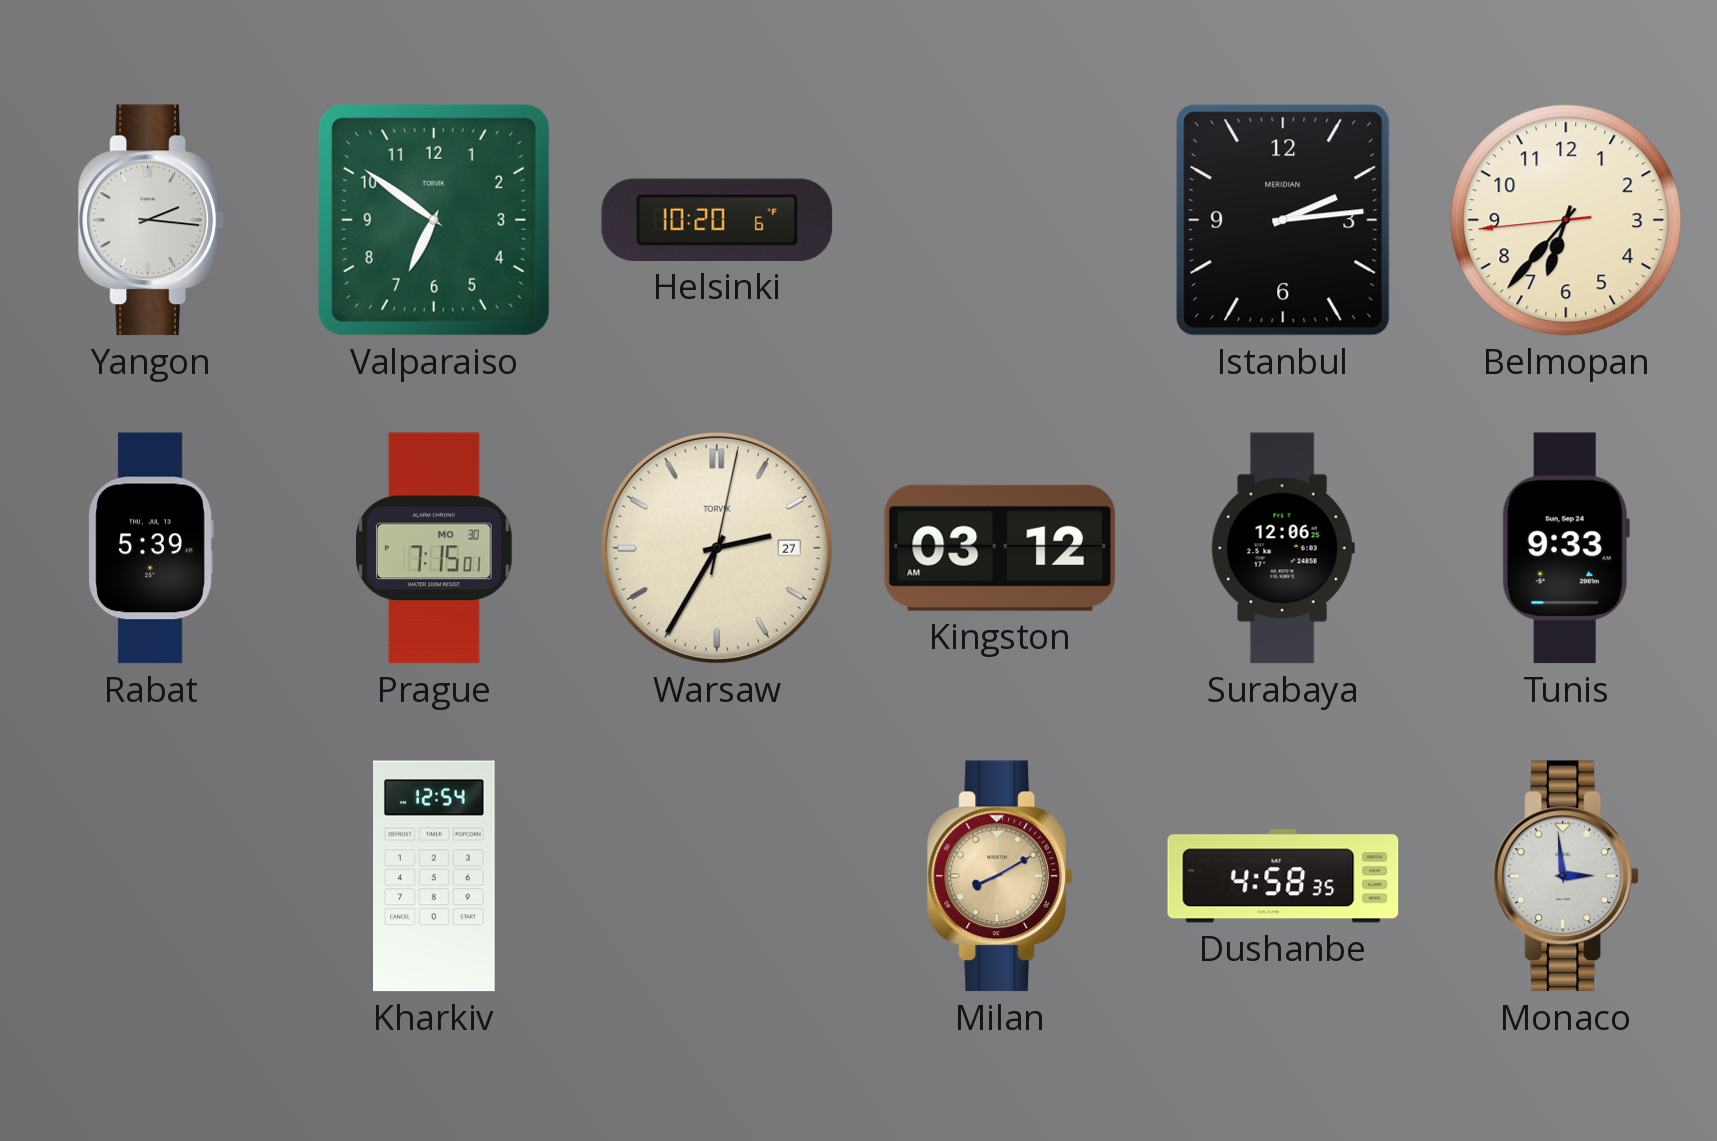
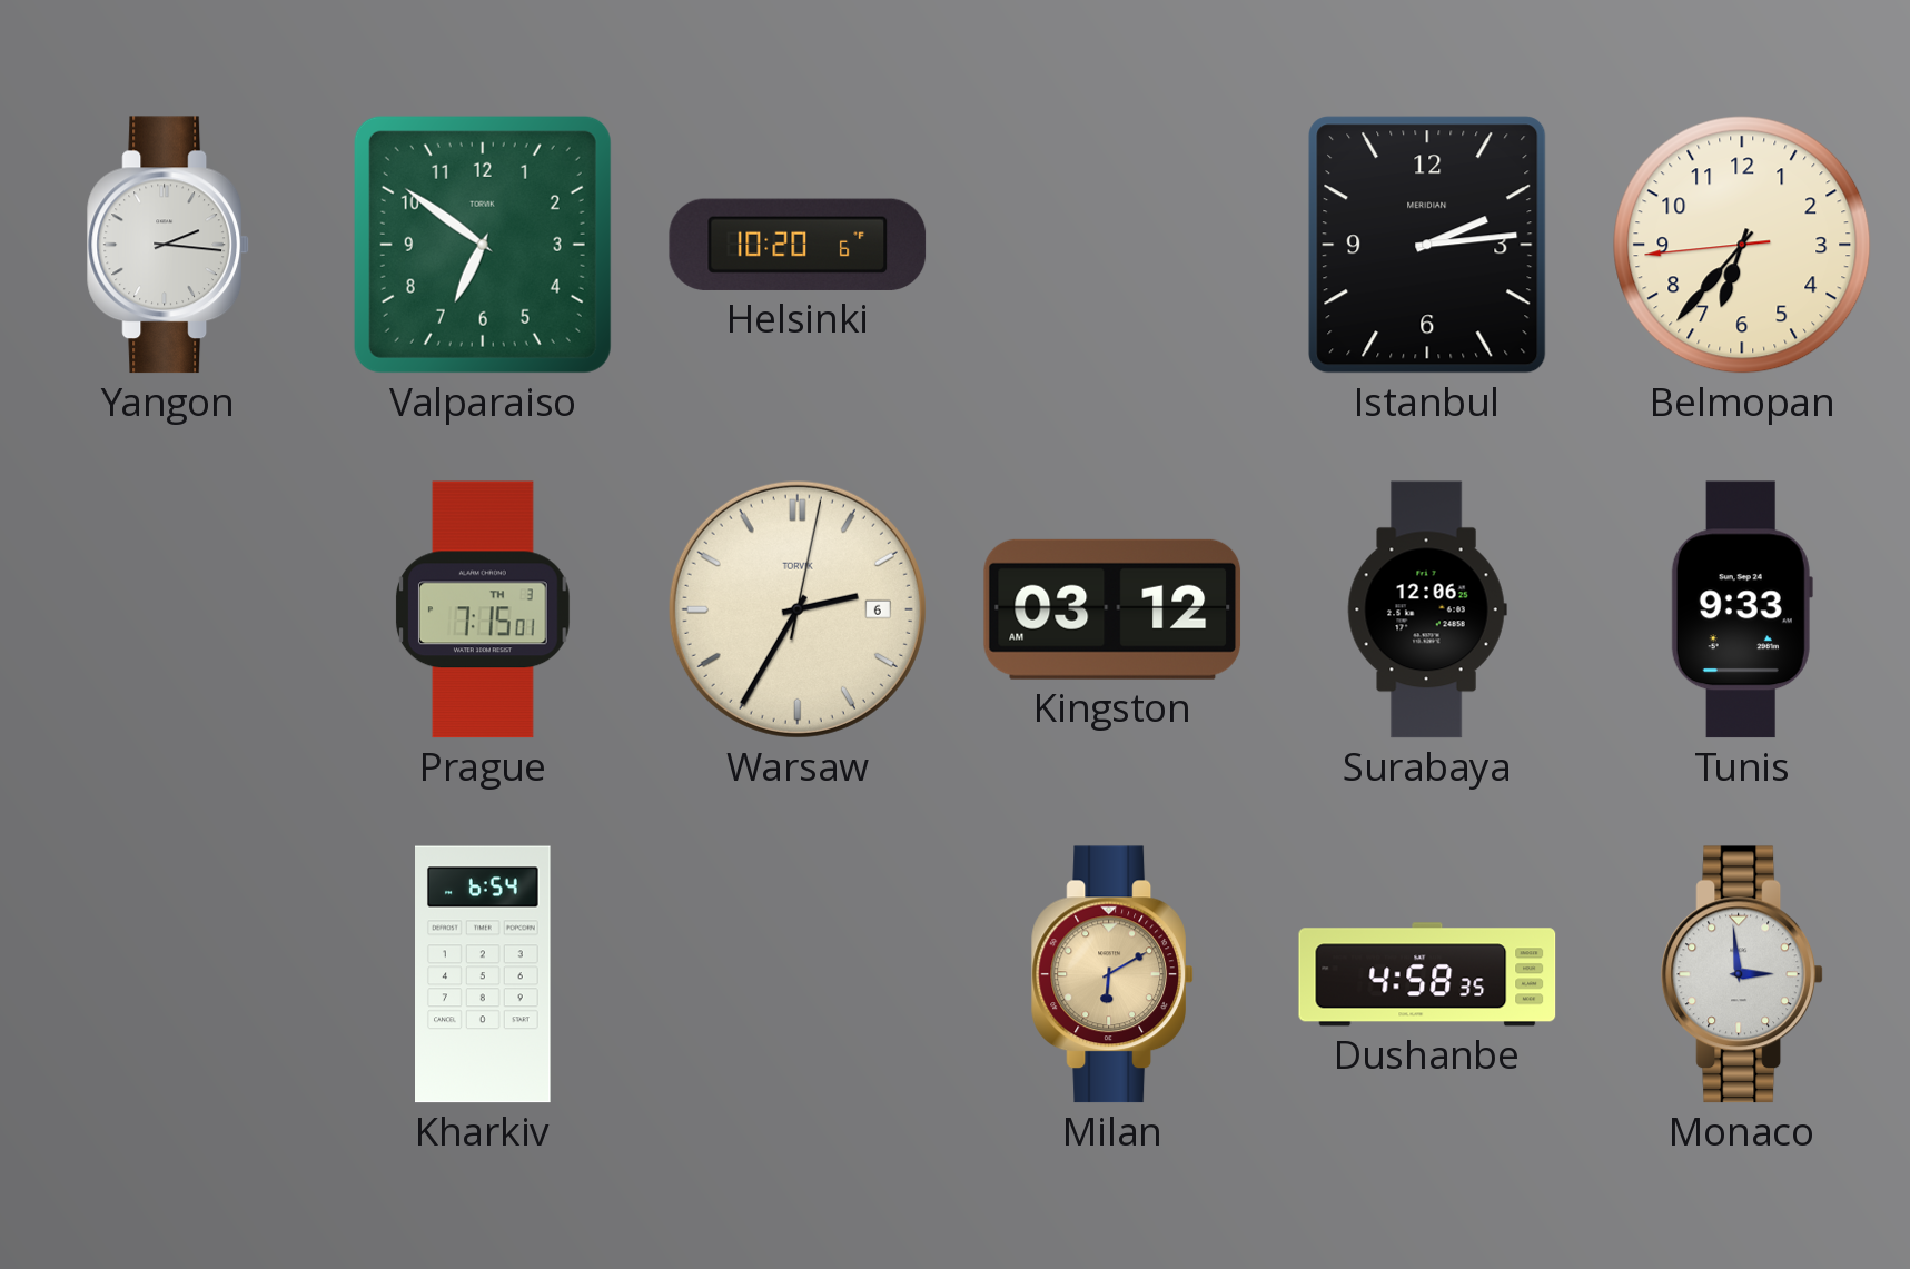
Rabat: 5:39 -> none
Prague date: MO 30 -> TH 3
Warsaw date: 27 -> 6
Kharkiv: 12:54 -> 6:54
Milan: 8:10 -> 6:10
